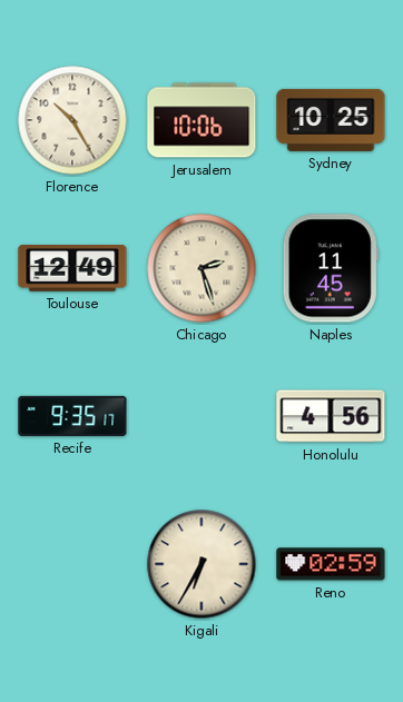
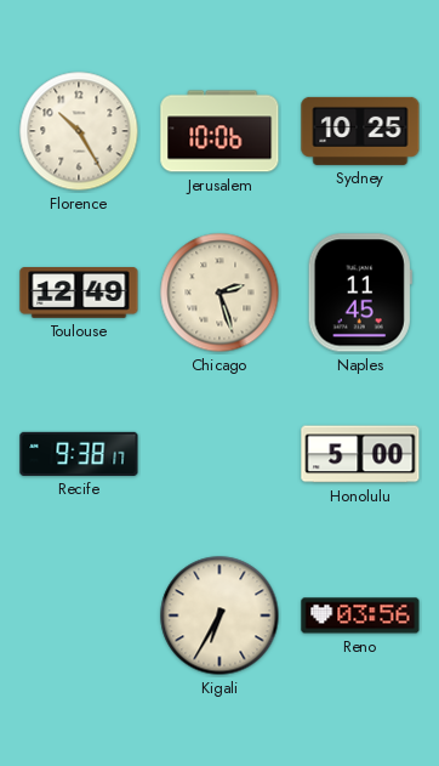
Recife: 9:35 -> 9:38
Honolulu: 4:56 -> 5:00
Reno: 02:59 -> 03:56
